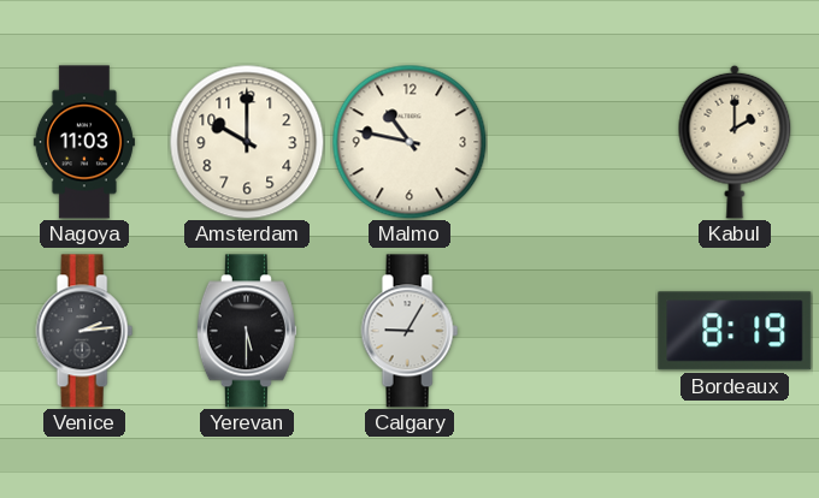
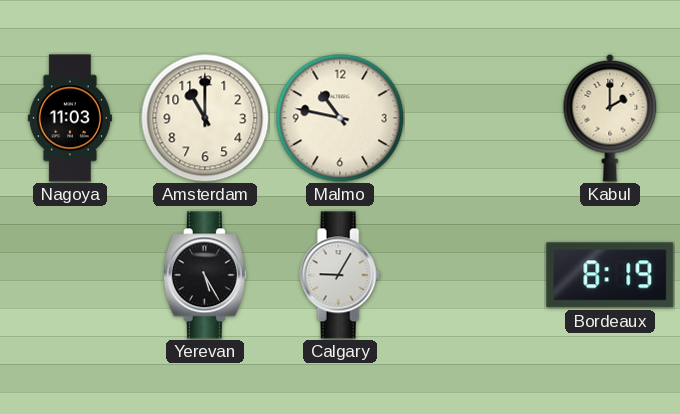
Amsterdam: 10:00 -> 11:00
Venice: 2:14 -> none
Yerevan: 5:30 -> 5:25
